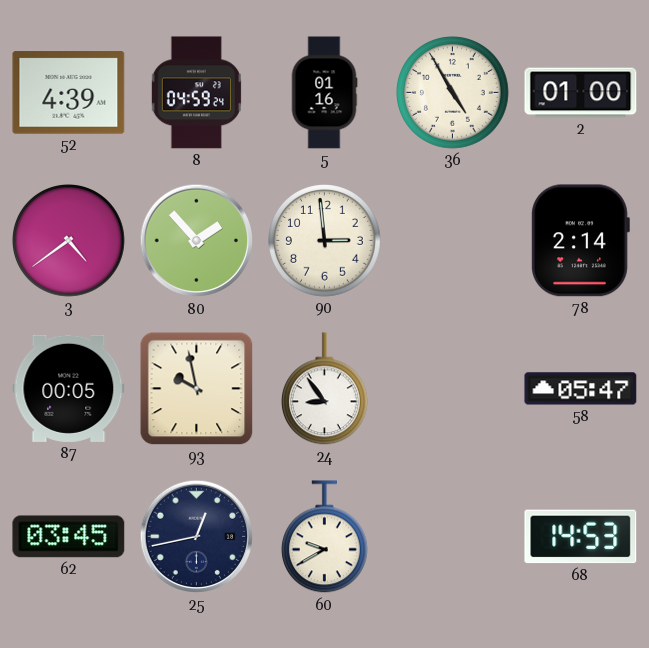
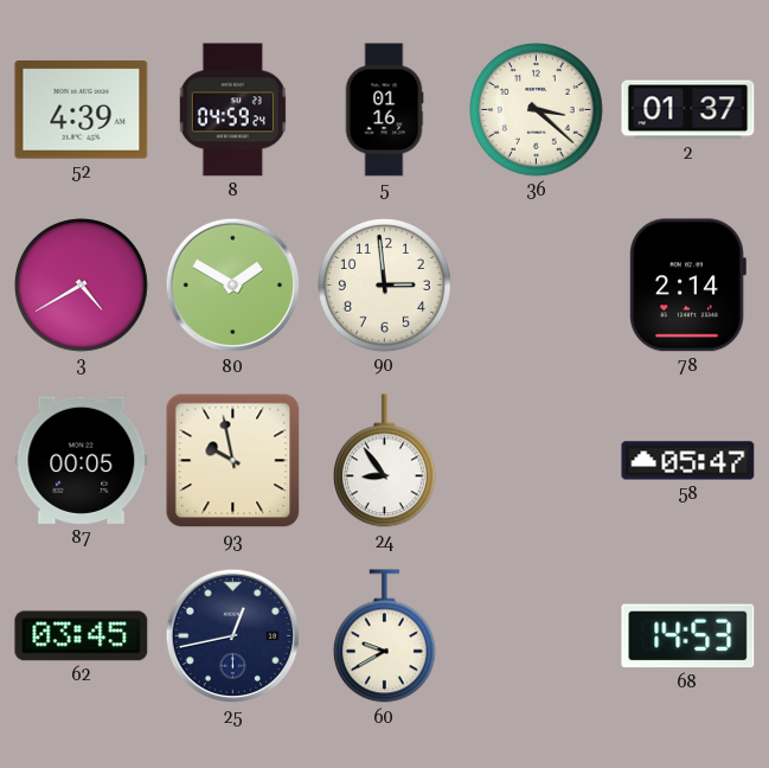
36: 4:55 -> 3:22
2: 01:00 -> 01:37
3: 4:39 -> 4:40
80: 1:53 -> 1:50
